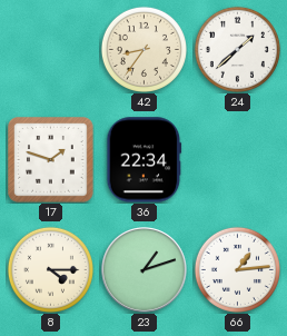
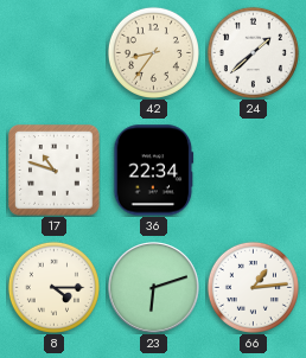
17: 1:48 -> 10:48
23: 1:12 -> 6:12
